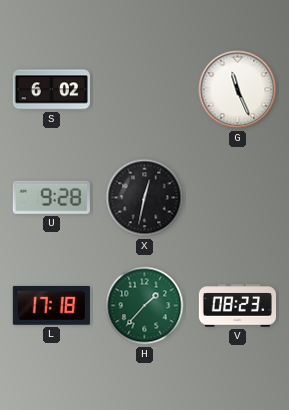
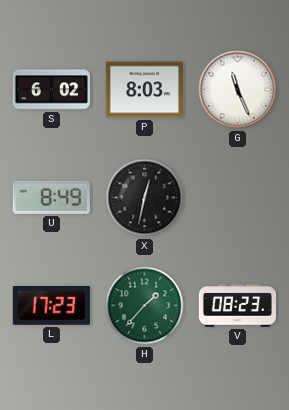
P: none -> 8:03
U: 9:28 -> 8:49
L: 17:18 -> 17:23
